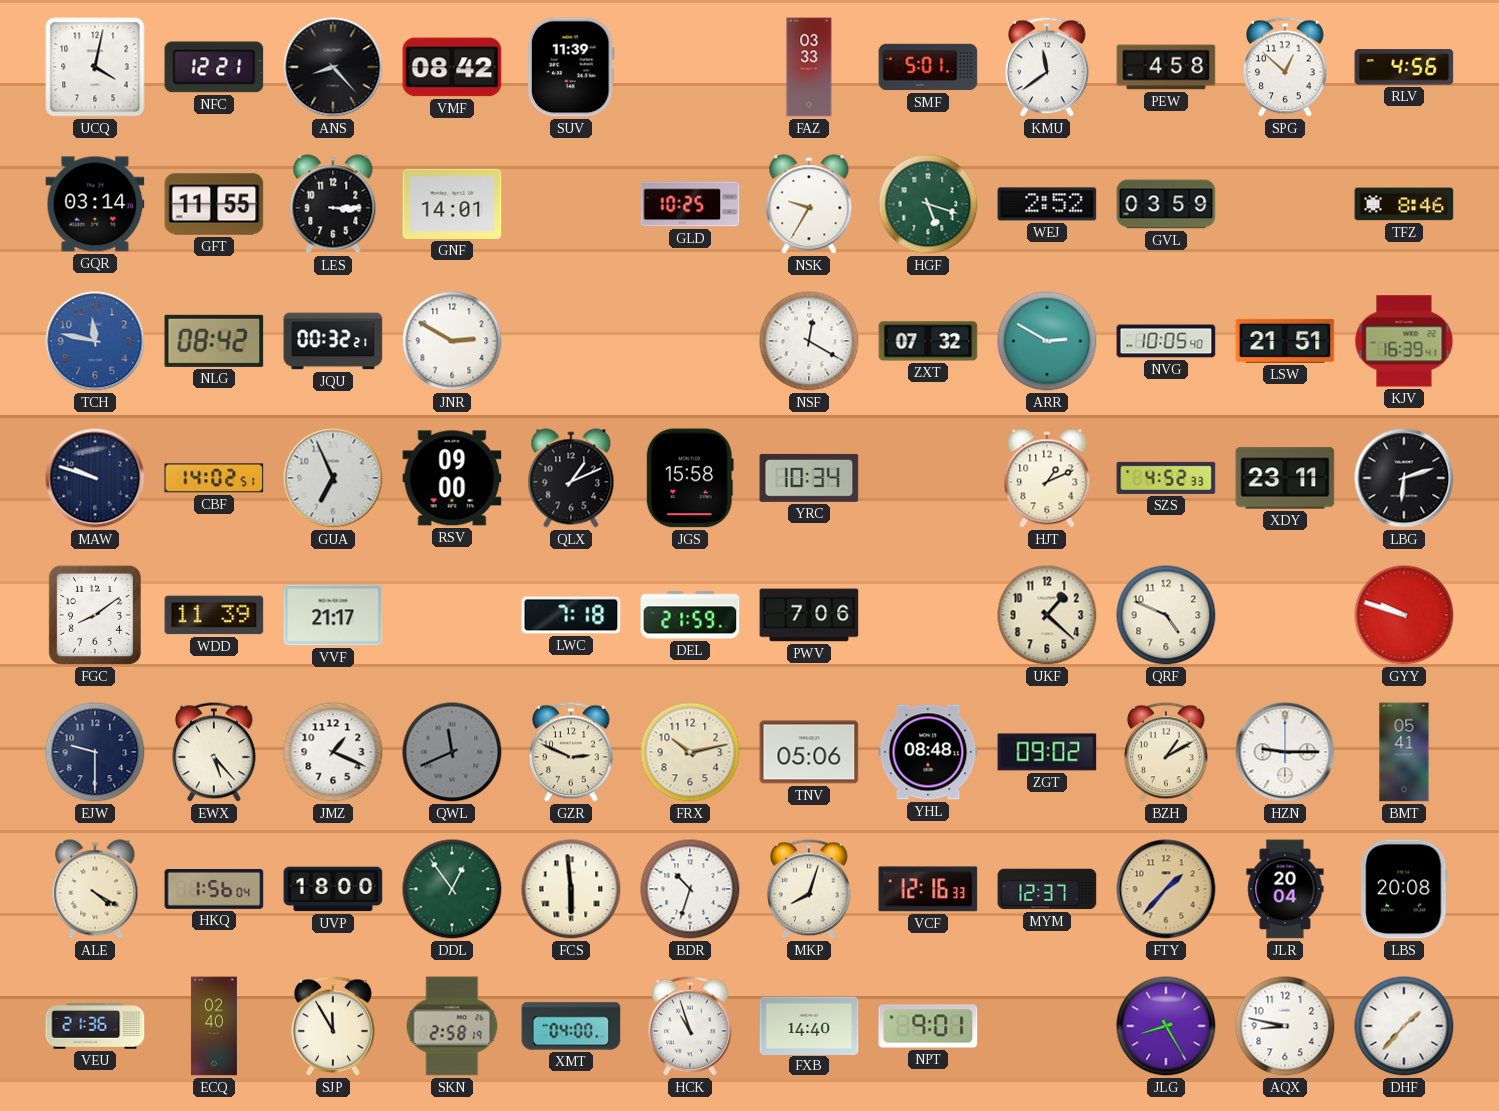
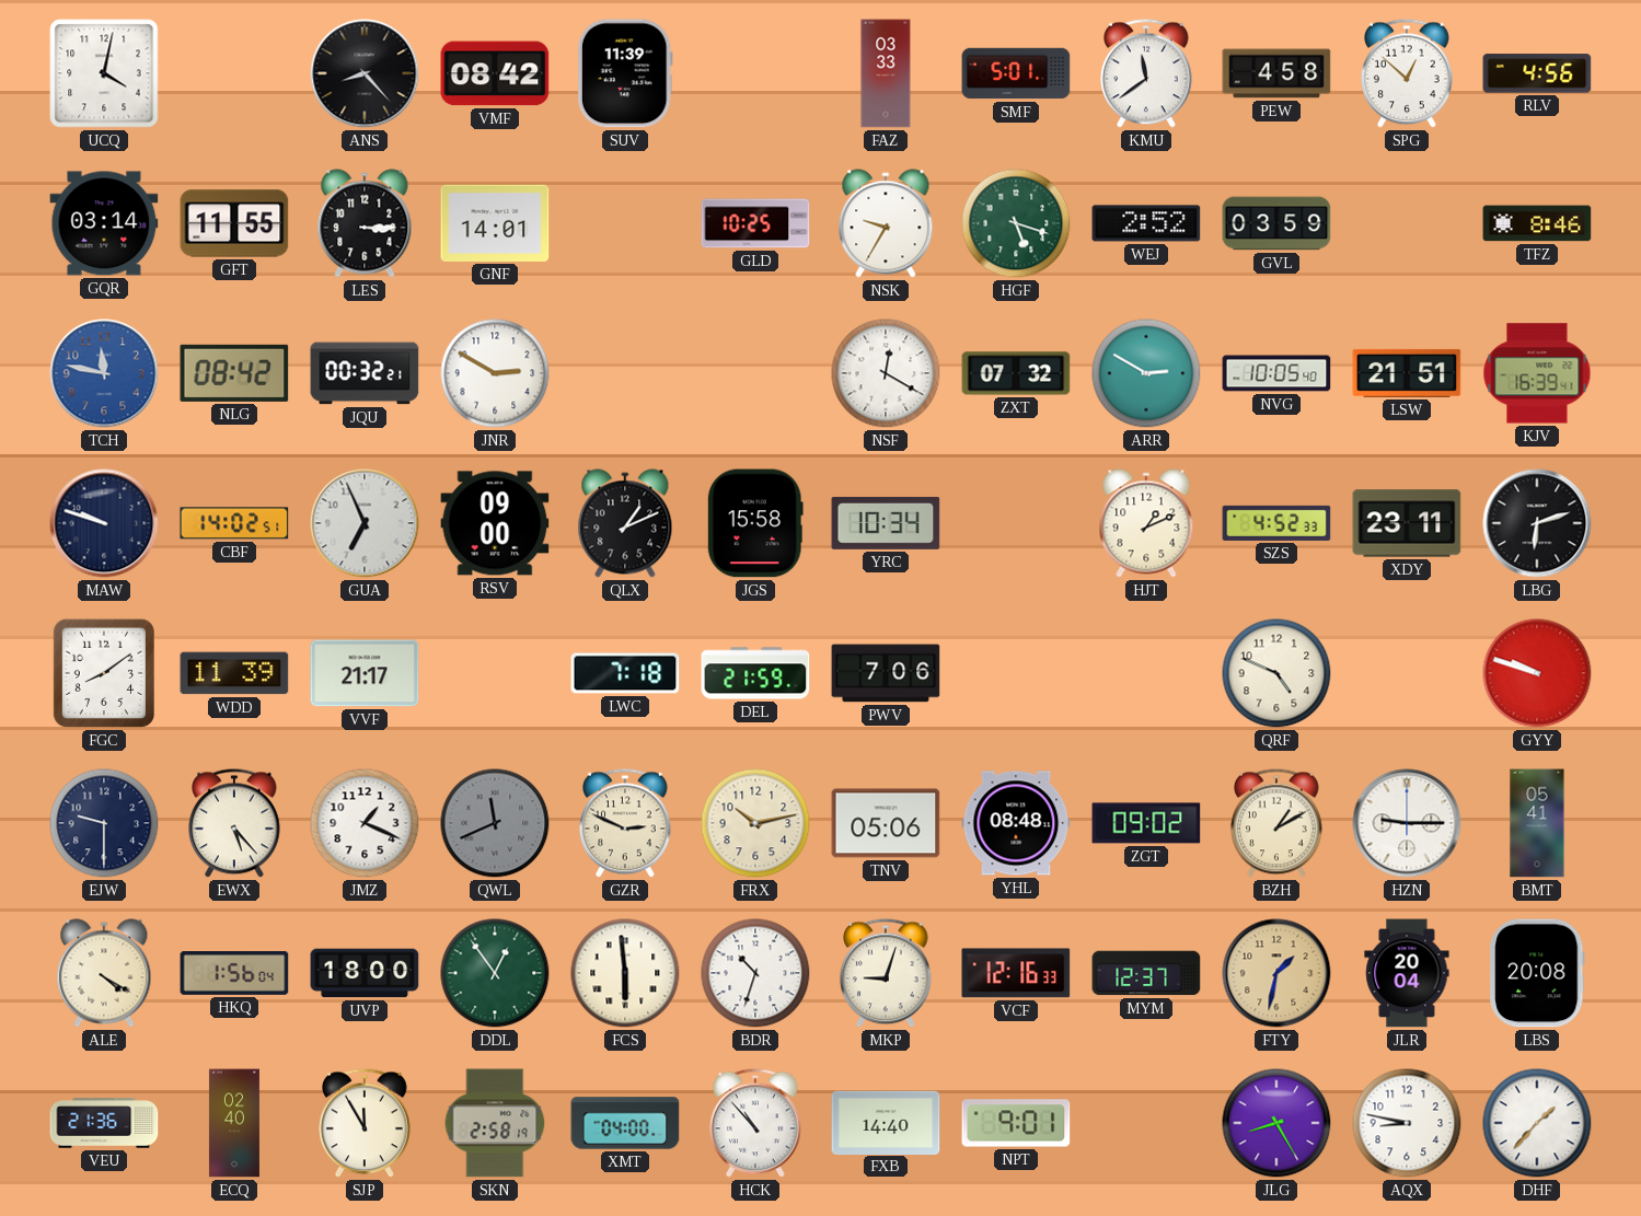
NFC: 12:21 -> none
UKF: 1:22 -> none
MKP: 8:03 -> 9:03
FTY: 1:37 -> 1:32
HCK: 10:57 -> 10:53
